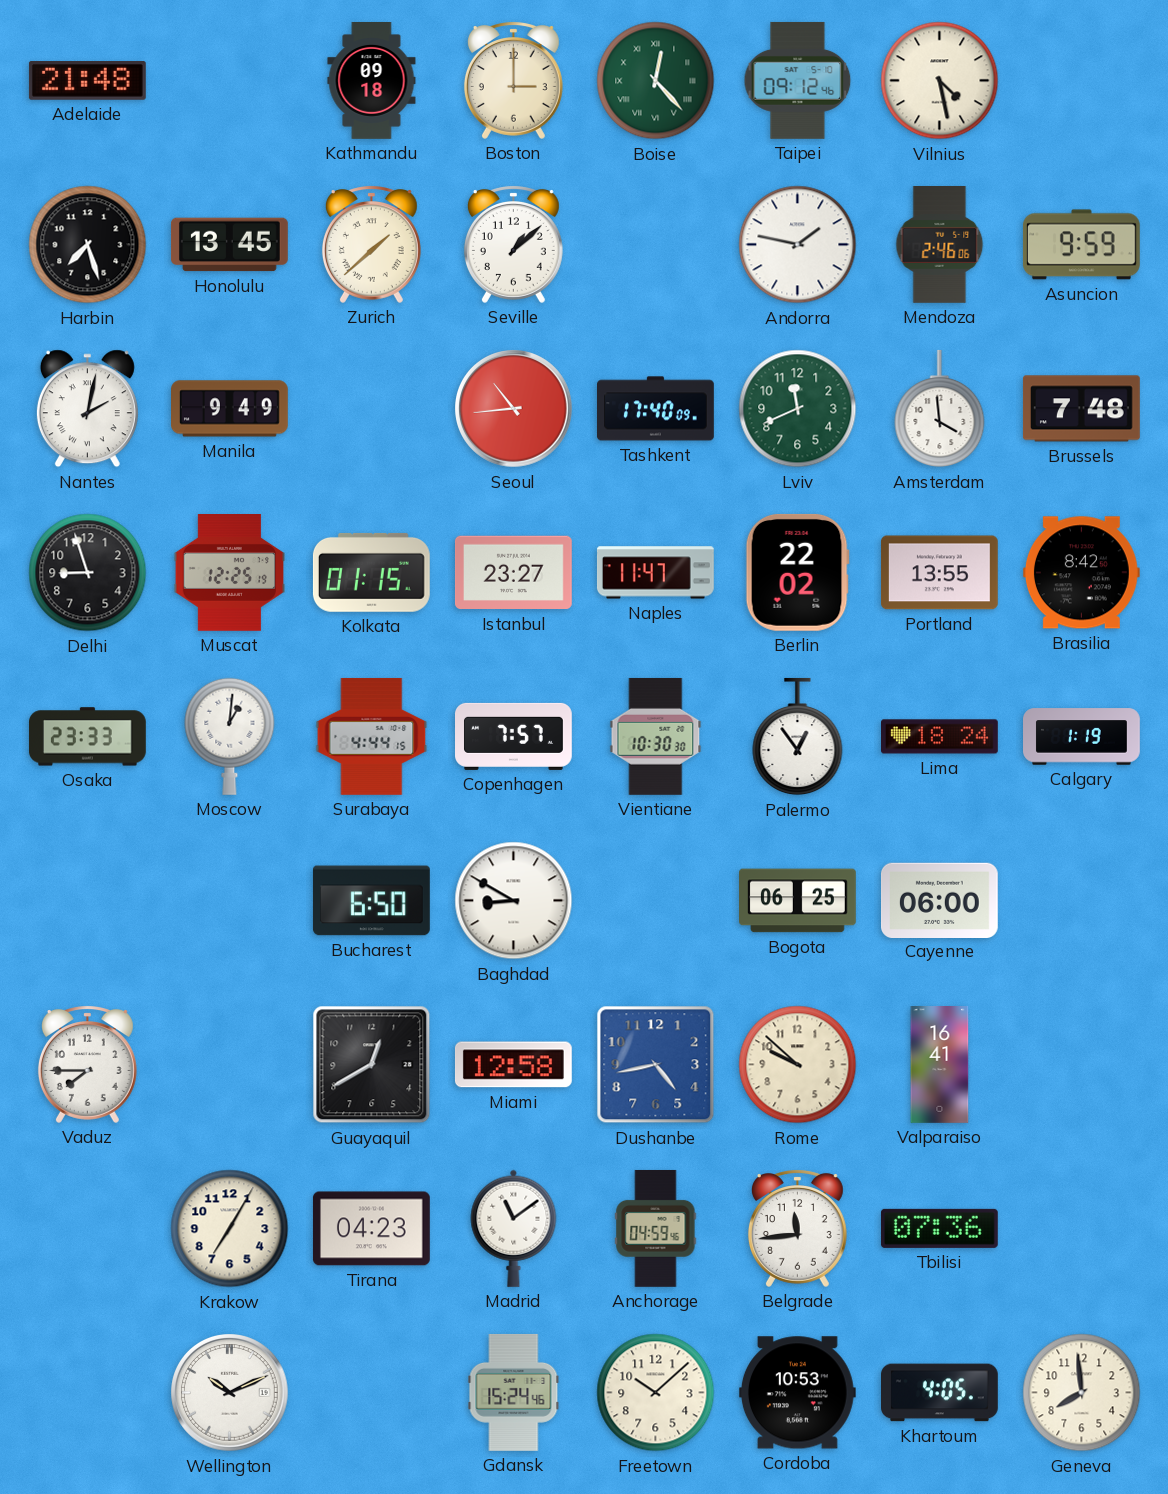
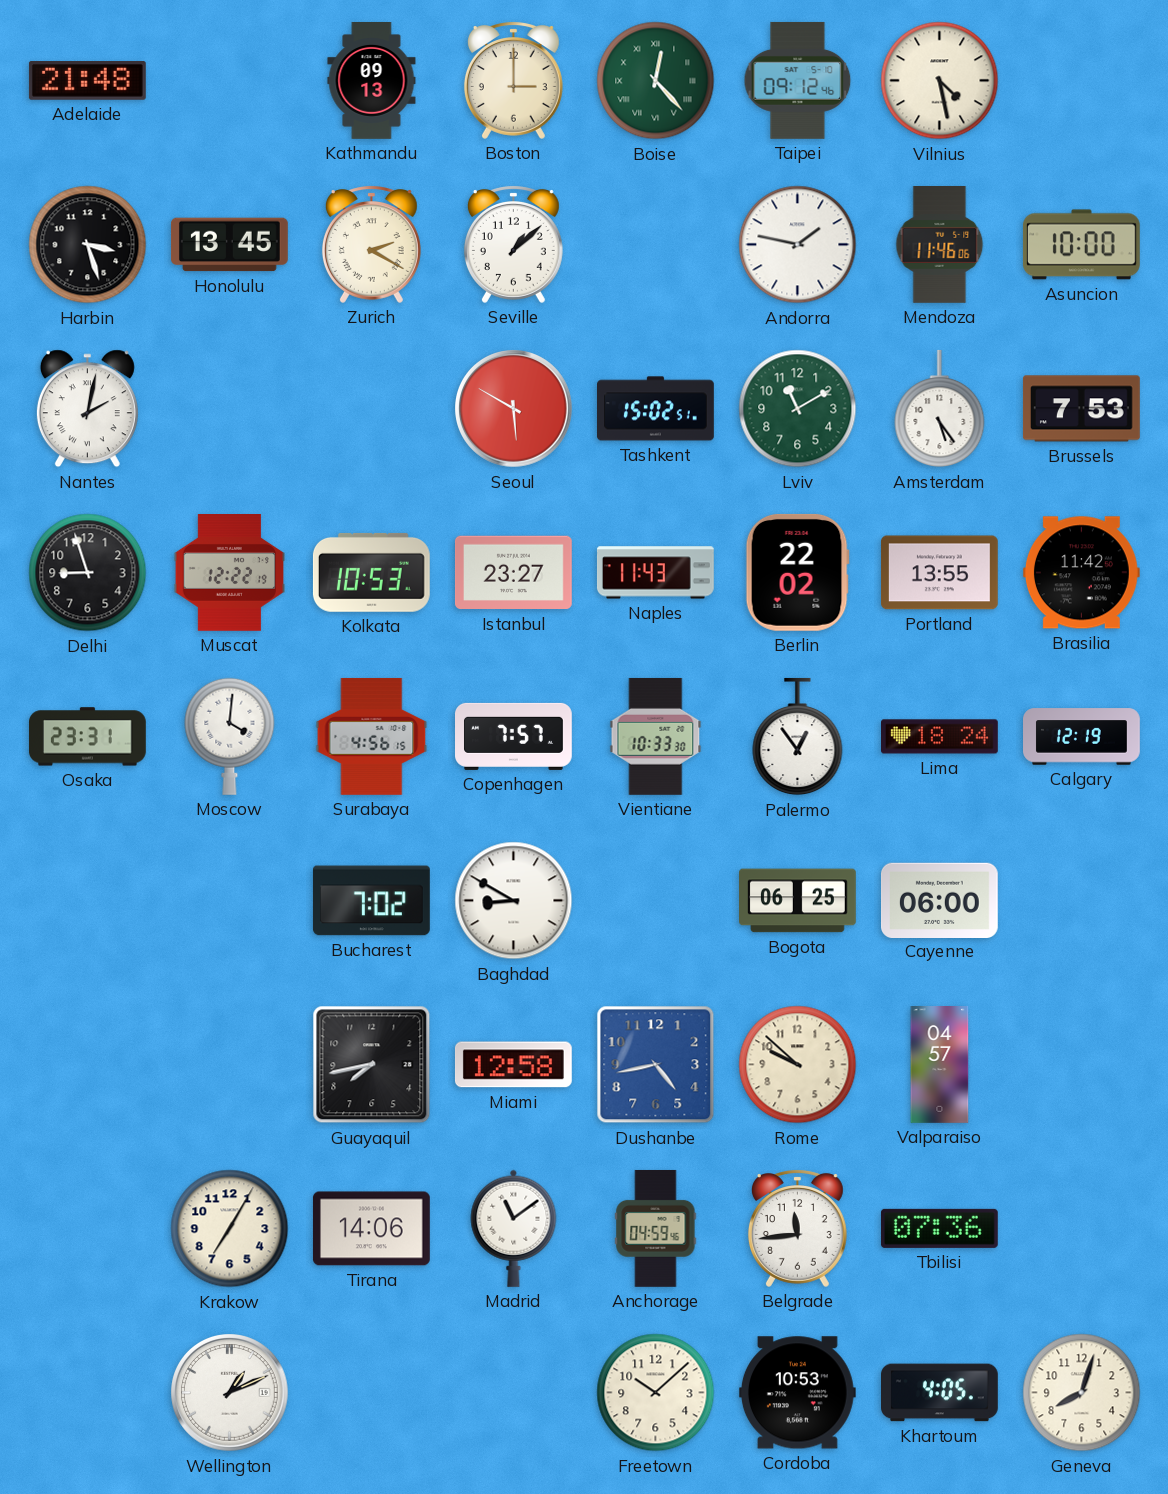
Kathmandu: 09:18 -> 09:13
Harbin: 7:27 -> 3:27
Zurich: 1:38 -> 2:20
Mendoza: 2:46 -> 11:46
Asuncion: 9:59 -> 10:00
Manila: 9:49 -> none
Seoul: 10:44 -> 5:50
Tashkent: 17:40 -> 15:02
Lviv: 11:41 -> 11:10
Amsterdam: 3:59 -> 5:24
Brussels: 7:48 -> 7:53
Muscat: 12:25 -> 12:22
Kolkata: 01:15 -> 10:53
Naples: 11:47 -> 11:43
Brasilia: 8:42 -> 11:42
Osaka: 23:33 -> 23:31
Moscow: 1:01 -> 4:01
Surabaya: 4:44 -> 4:56
Vientiane: 10:30 -> 10:33
Calgary: 1:19 -> 12:19
Bucharest: 6:50 -> 7:02
Vaduz: 7:45 -> none
Guayaquil: 12:40 -> 7:43
Valparaiso: 16:41 -> 04:57
Tirana: 04:23 -> 14:06
Wellington: 10:11 -> 1:11
Gdansk: 15:24 -> none
Geneva: 7:59 -> 8:03
